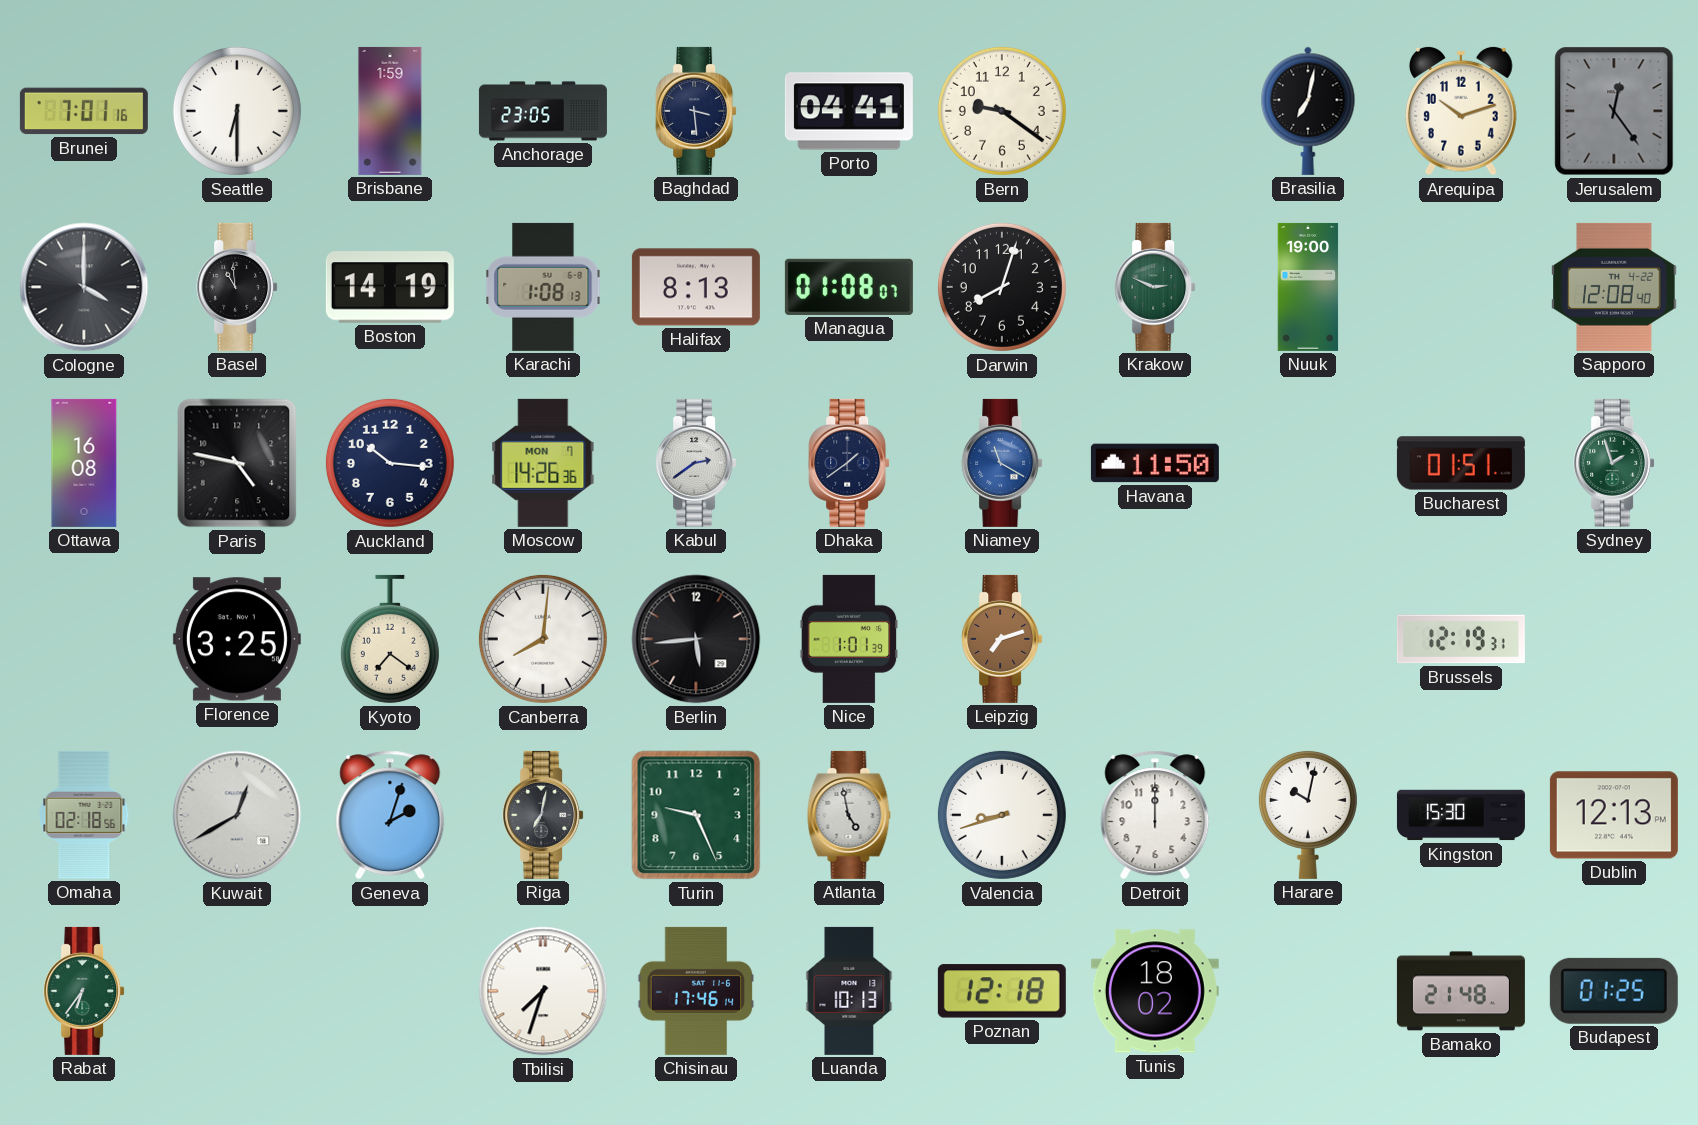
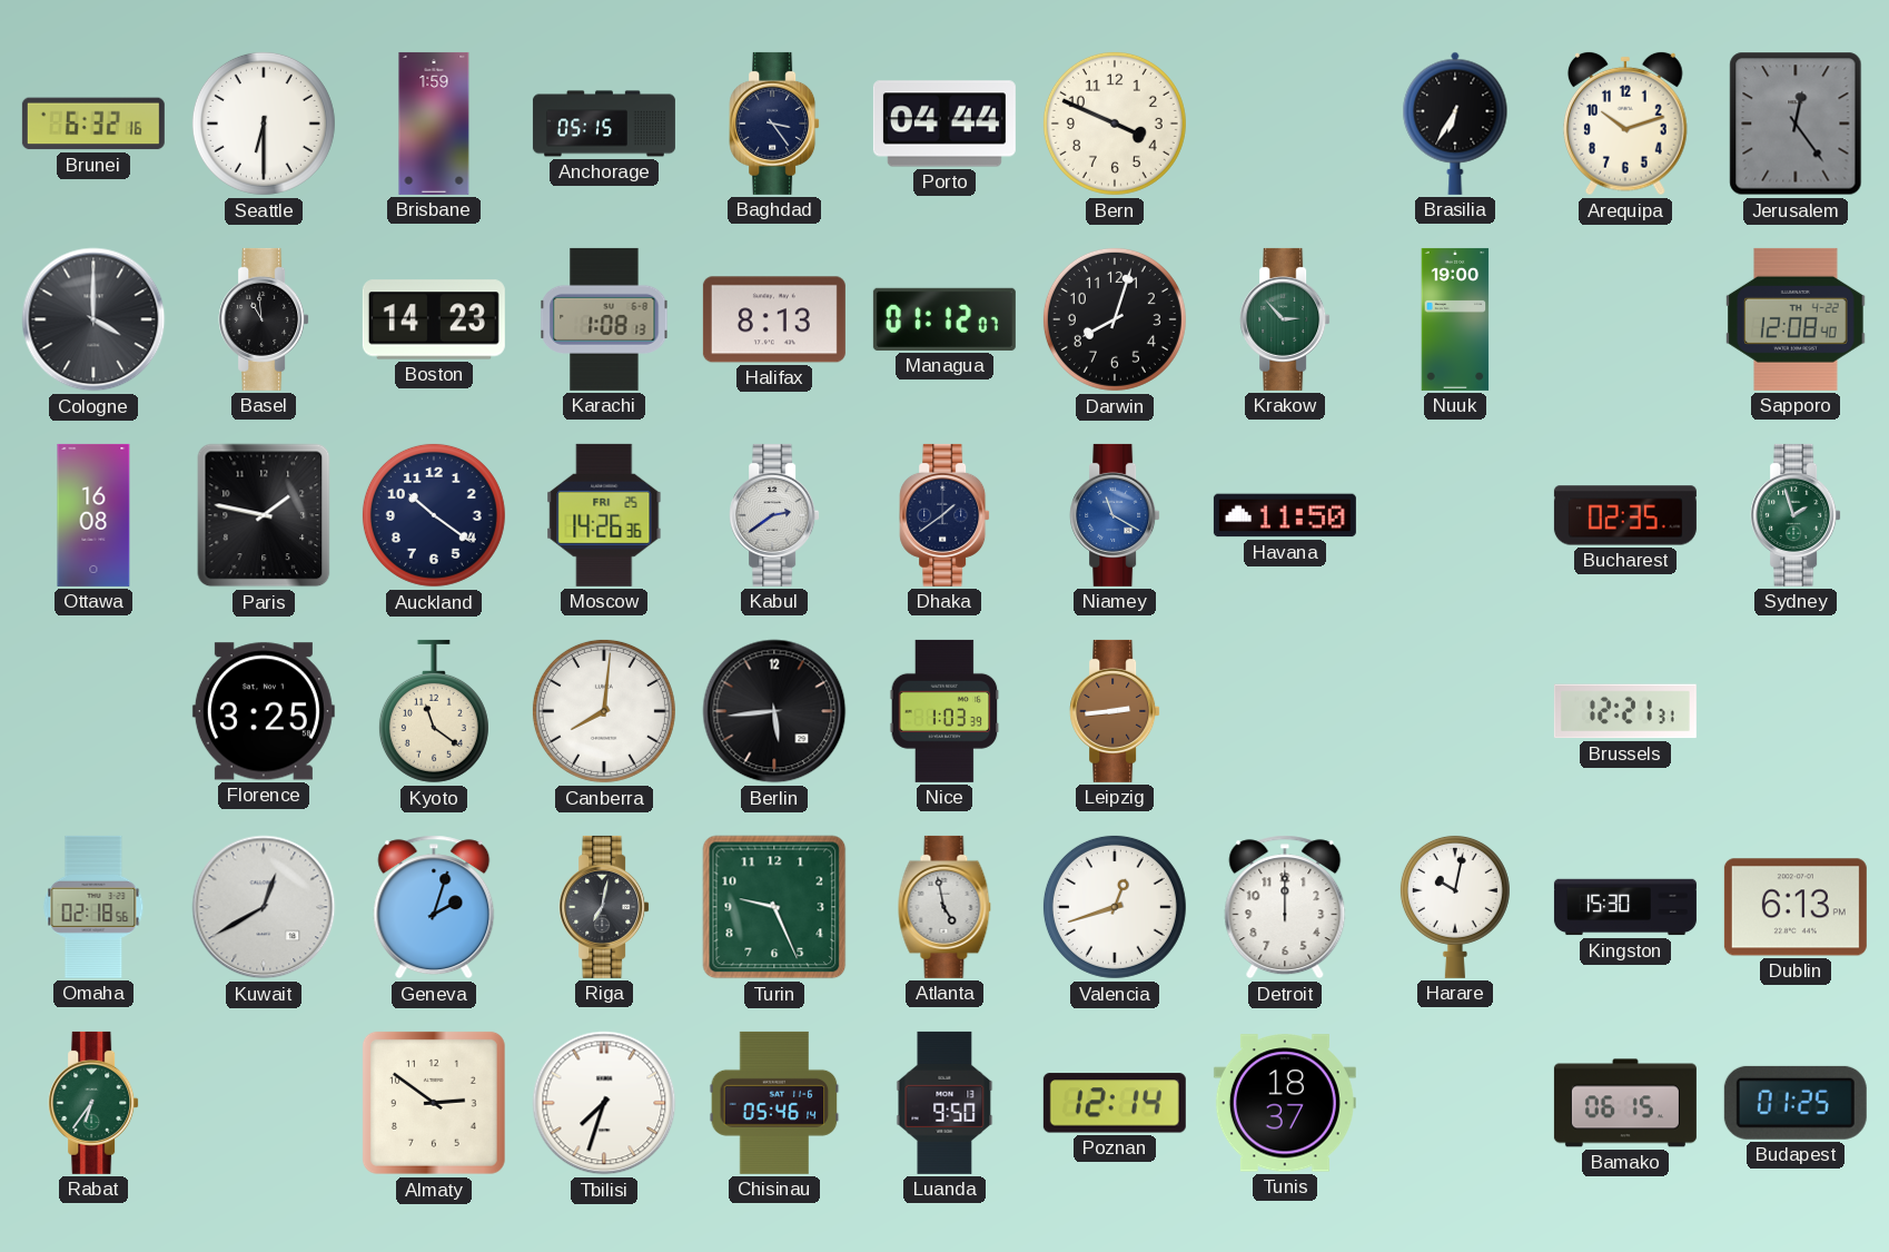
Brunei: 7:01 -> 6:32
Anchorage: 23:05 -> 05:15
Baghdad: 3:29 -> 3:24
Porto: 04:41 -> 04:44
Bern: 9:21 -> 3:49
Brasilia: 7:02 -> 6:35
Boston: 14:19 -> 14:23
Managua: 01:08 -> 01:12
Krakow: 2:49 -> 2:53
Paris: 4:47 -> 1:47
Auckland: 10:16 -> 10:21
Moscow date: MON 7 -> FRI 25
Bucharest: 01:51 -> 02:35
Kyoto: 7:21 -> 11:21
Nice: 1:01 -> 1:03
Leipzig: 7:12 -> 2:44
Brussels: 12:19 -> 12:21
Valencia: 8:42 -> 12:42
Dublin: 12:13 -> 6:13
Almaty: none -> 2:51
Chisinau: 17:46 -> 05:46
Luanda: 10:13 -> 9:50
Poznan: 12:18 -> 12:14
Tunis: 18:02 -> 18:37
Bamako: 21:48 -> 06:15
